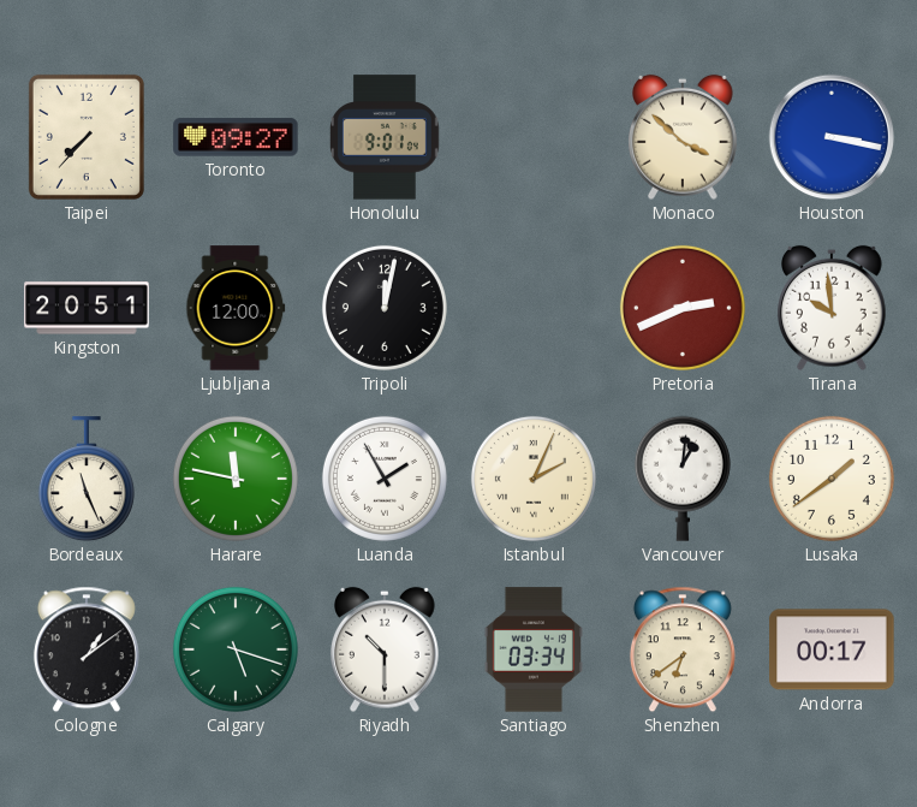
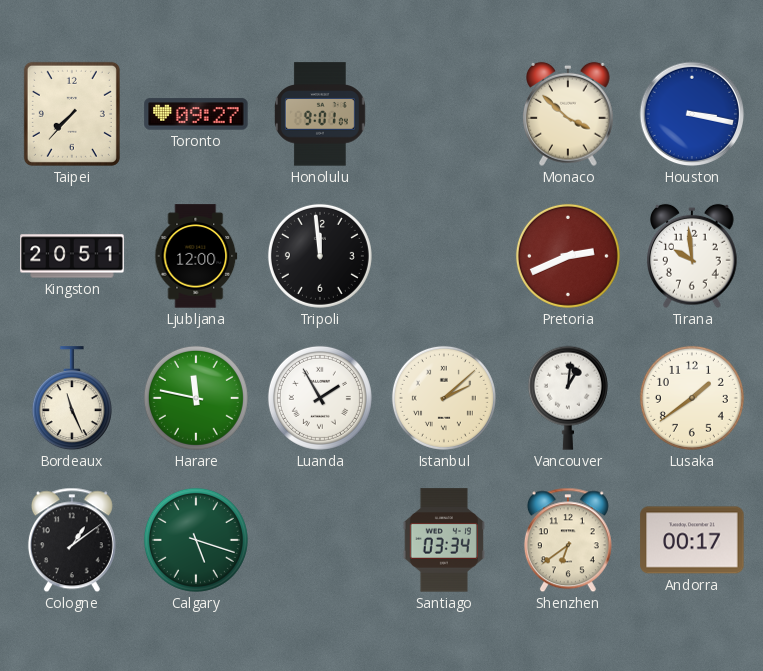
Tripoli: 12:02 -> 11:59
Istanbul: 2:04 -> 2:08
Riyadh: 10:30 -> none
